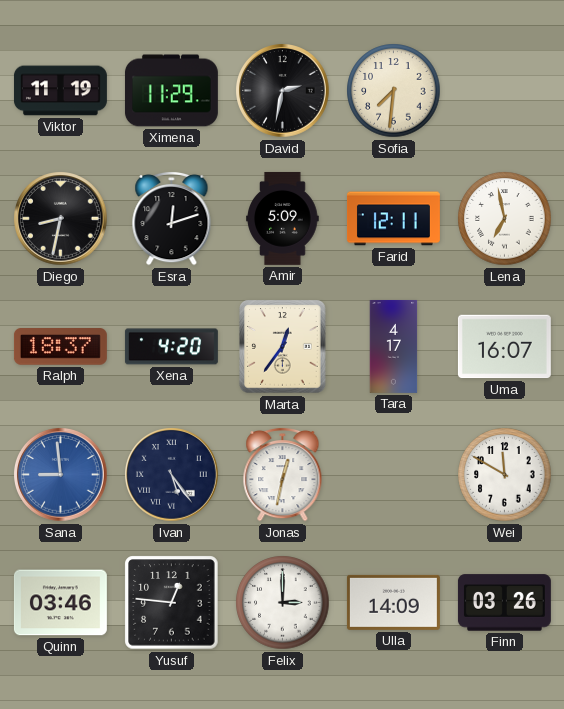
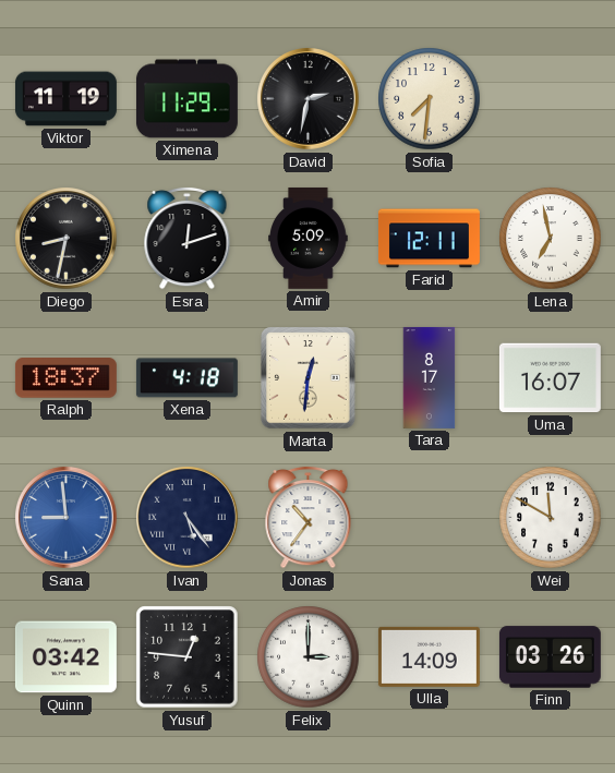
Xena: 4:20 -> 4:18
Marta: 12:36 -> 12:31
Tara: 4:17 -> 8:17
Jonas: 12:32 -> 10:36
Quinn: 03:46 -> 03:42
